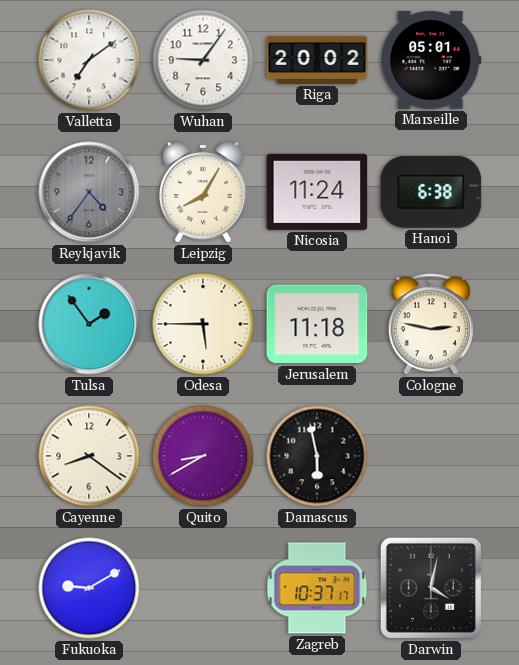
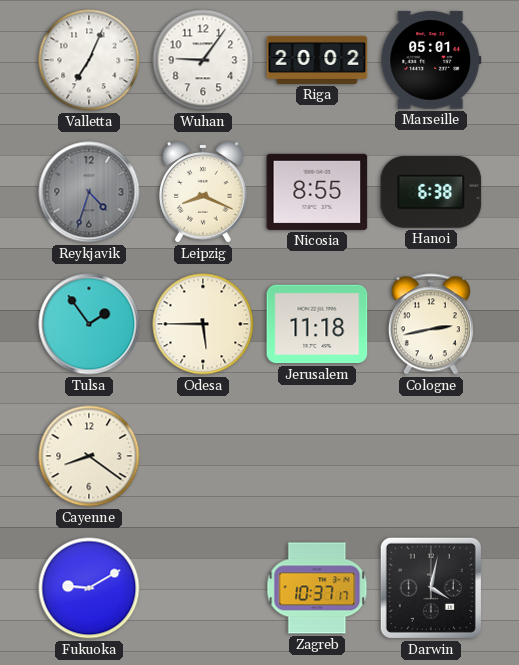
Valletta: 7:09 -> 7:04
Reykjavik: 4:36 -> 4:33
Leipzig: 8:05 -> 8:19
Nicosia: 11:24 -> 8:55
Cologne: 2:47 -> 2:43
Quito: 8:40 -> none
Damascus: 5:58 -> none
